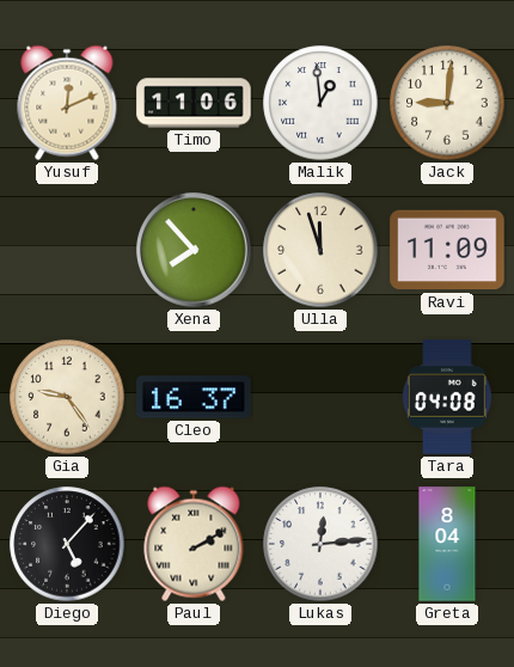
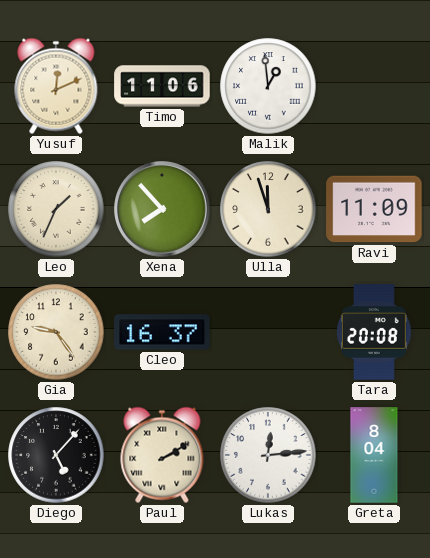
Jack: 9:01 -> none
Leo: none -> 1:34
Tara: 04:08 -> 20:08
